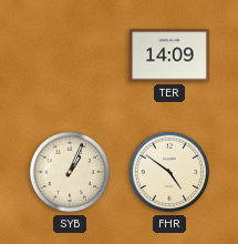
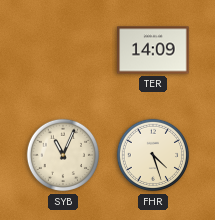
SYB: 1:04 -> 11:04
FHR: 4:51 -> 4:27
